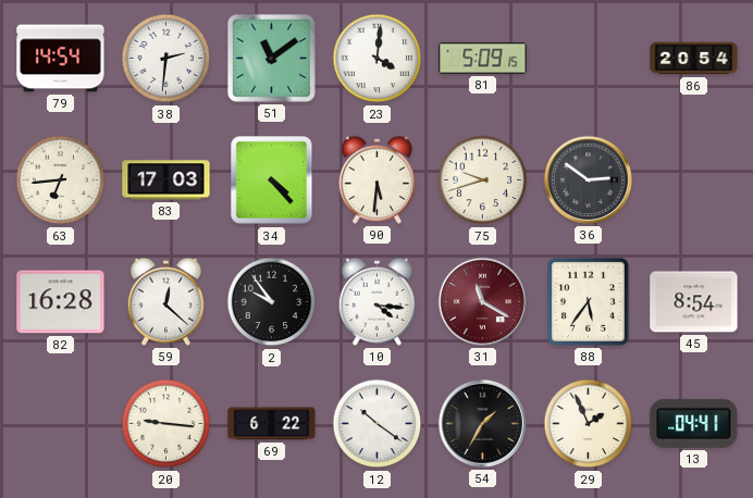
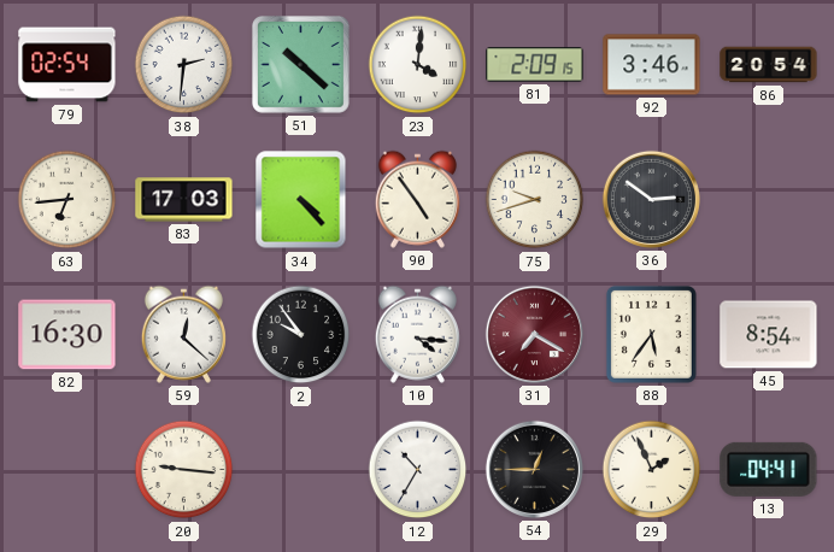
79: 14:54 -> 02:54
51: 11:09 -> 10:22
81: 5:09 -> 2:09
92: none -> 3:46
90: 5:31 -> 4:54
82: 16:28 -> 16:30
31: 11:20 -> 7:20
69: 6:22 -> none
12: 10:21 -> 10:35
54: 1:35 -> 12:45
